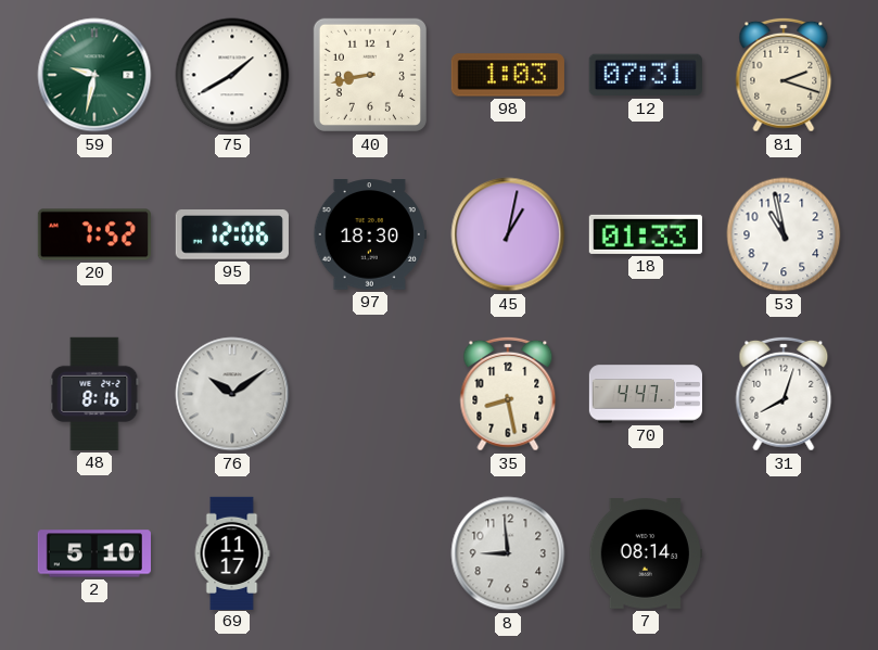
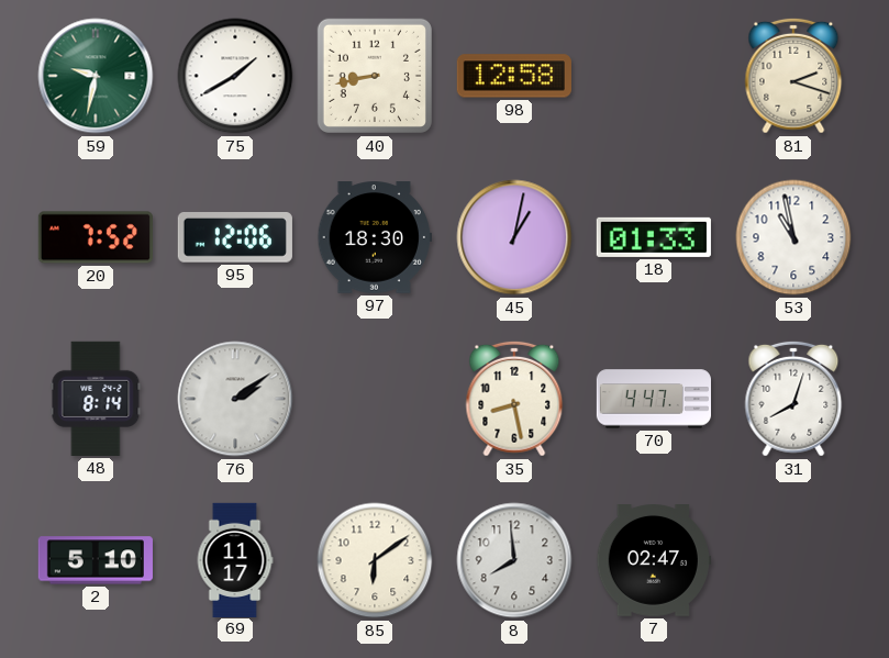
98: 1:03 -> 12:58
12: 07:31 -> none
48: 8:16 -> 8:14
76: 10:09 -> 2:09
85: none -> 6:09
8: 8:59 -> 7:59
7: 08:14 -> 02:47
